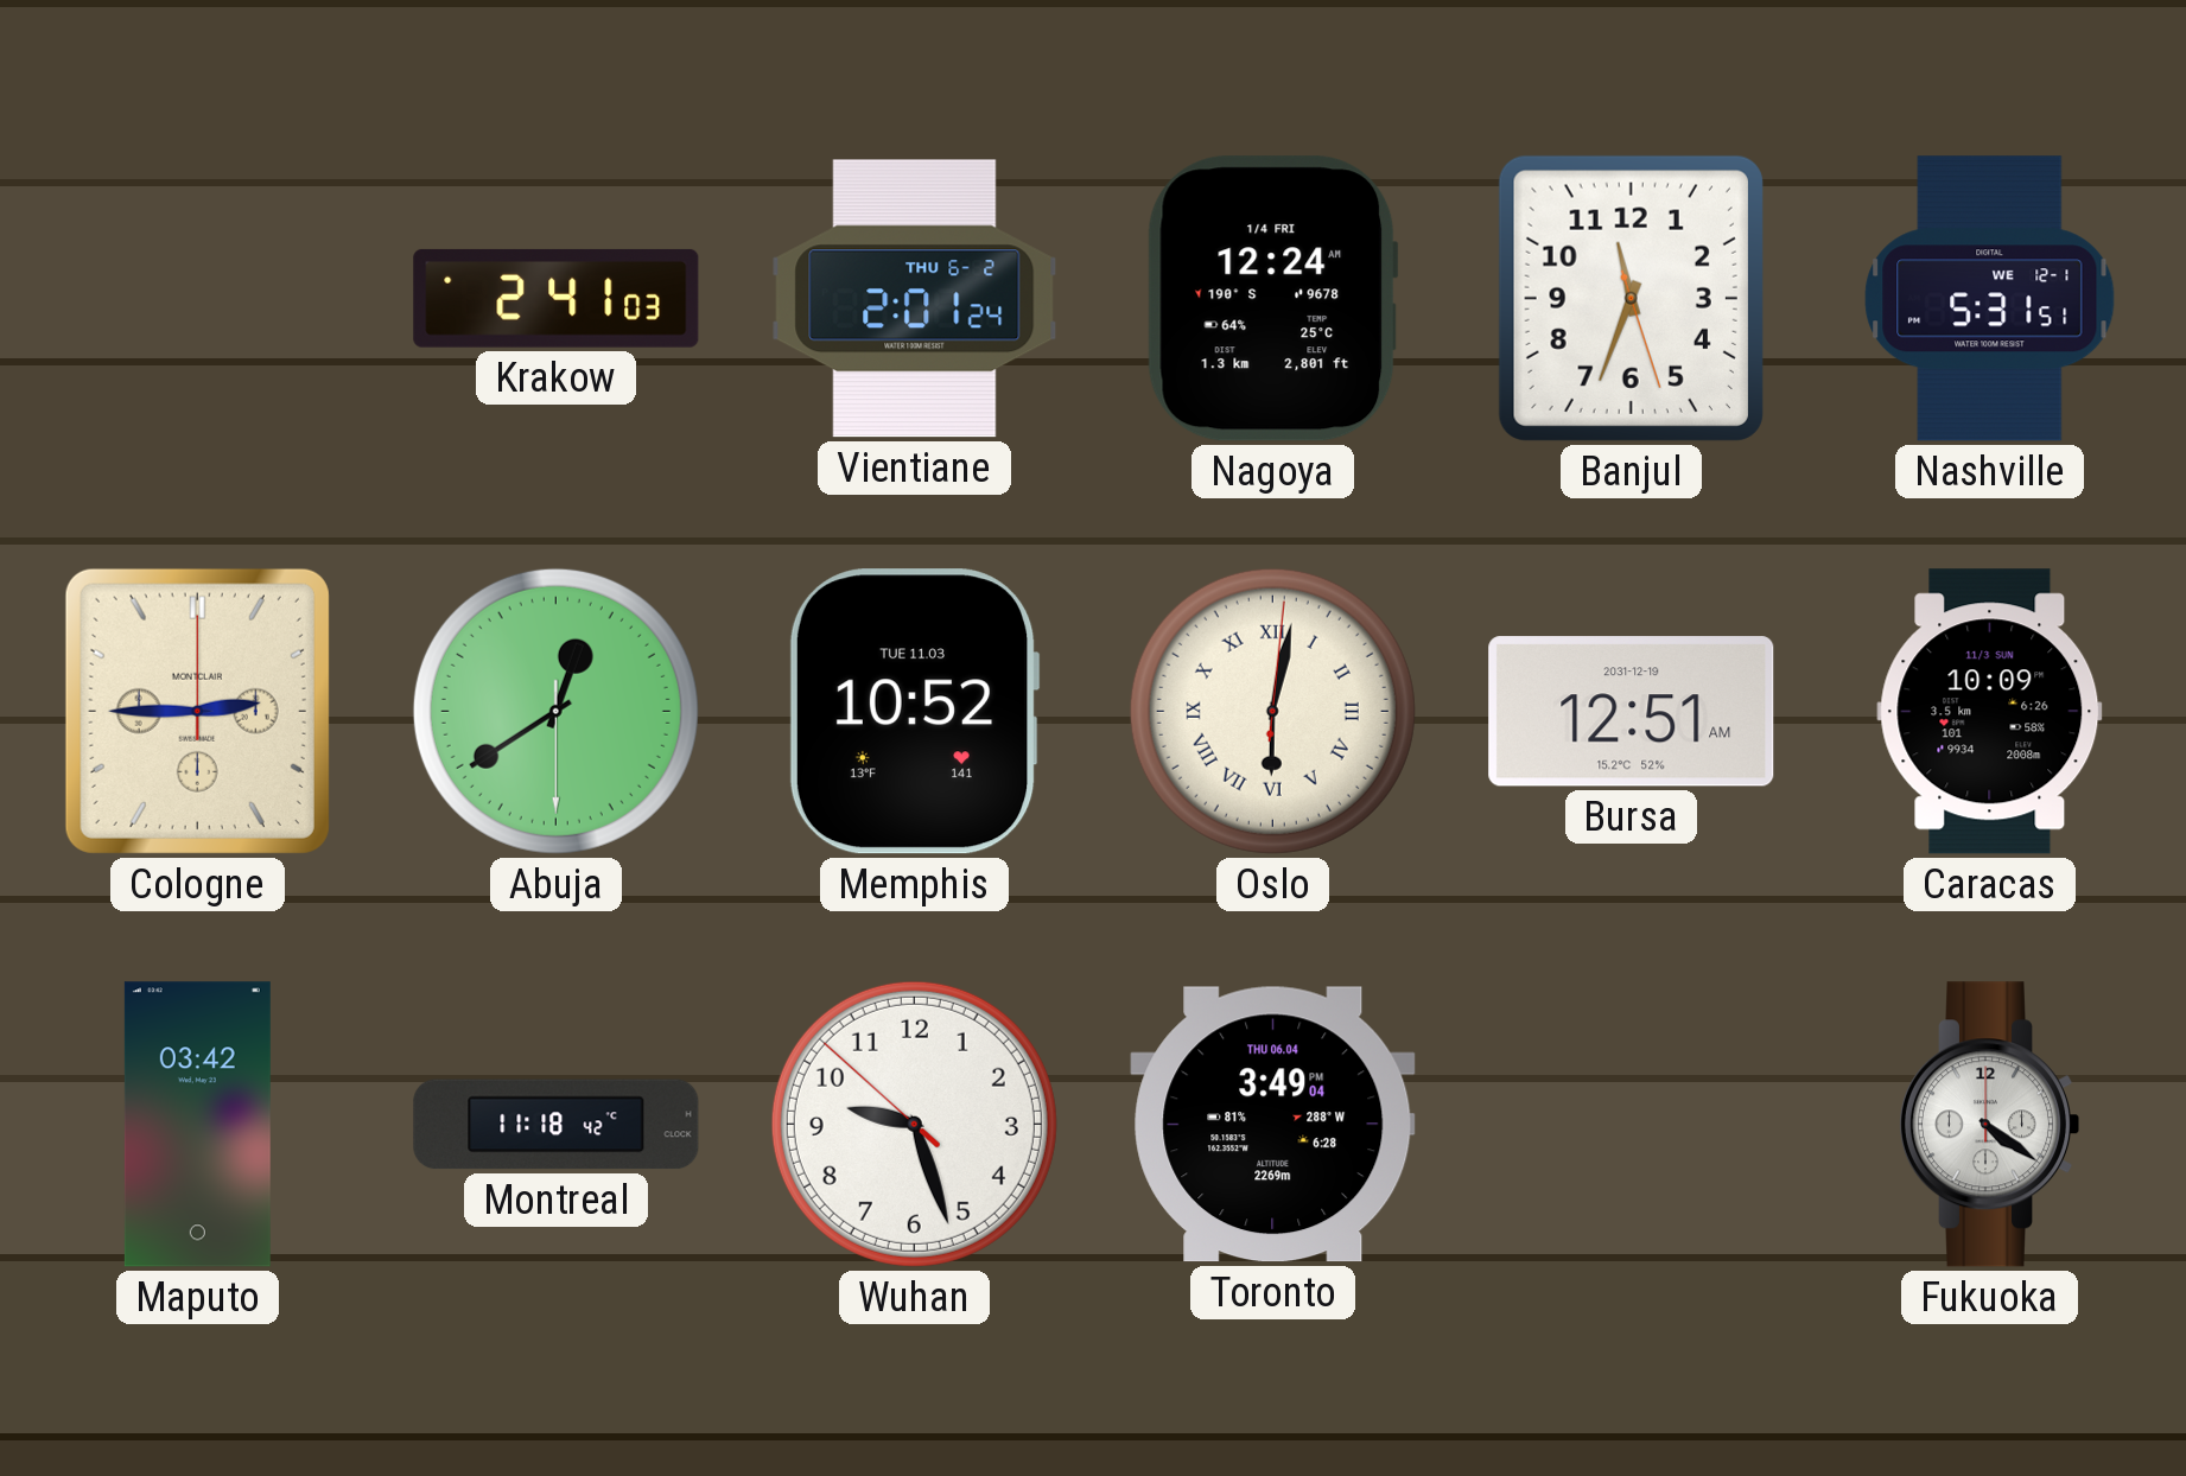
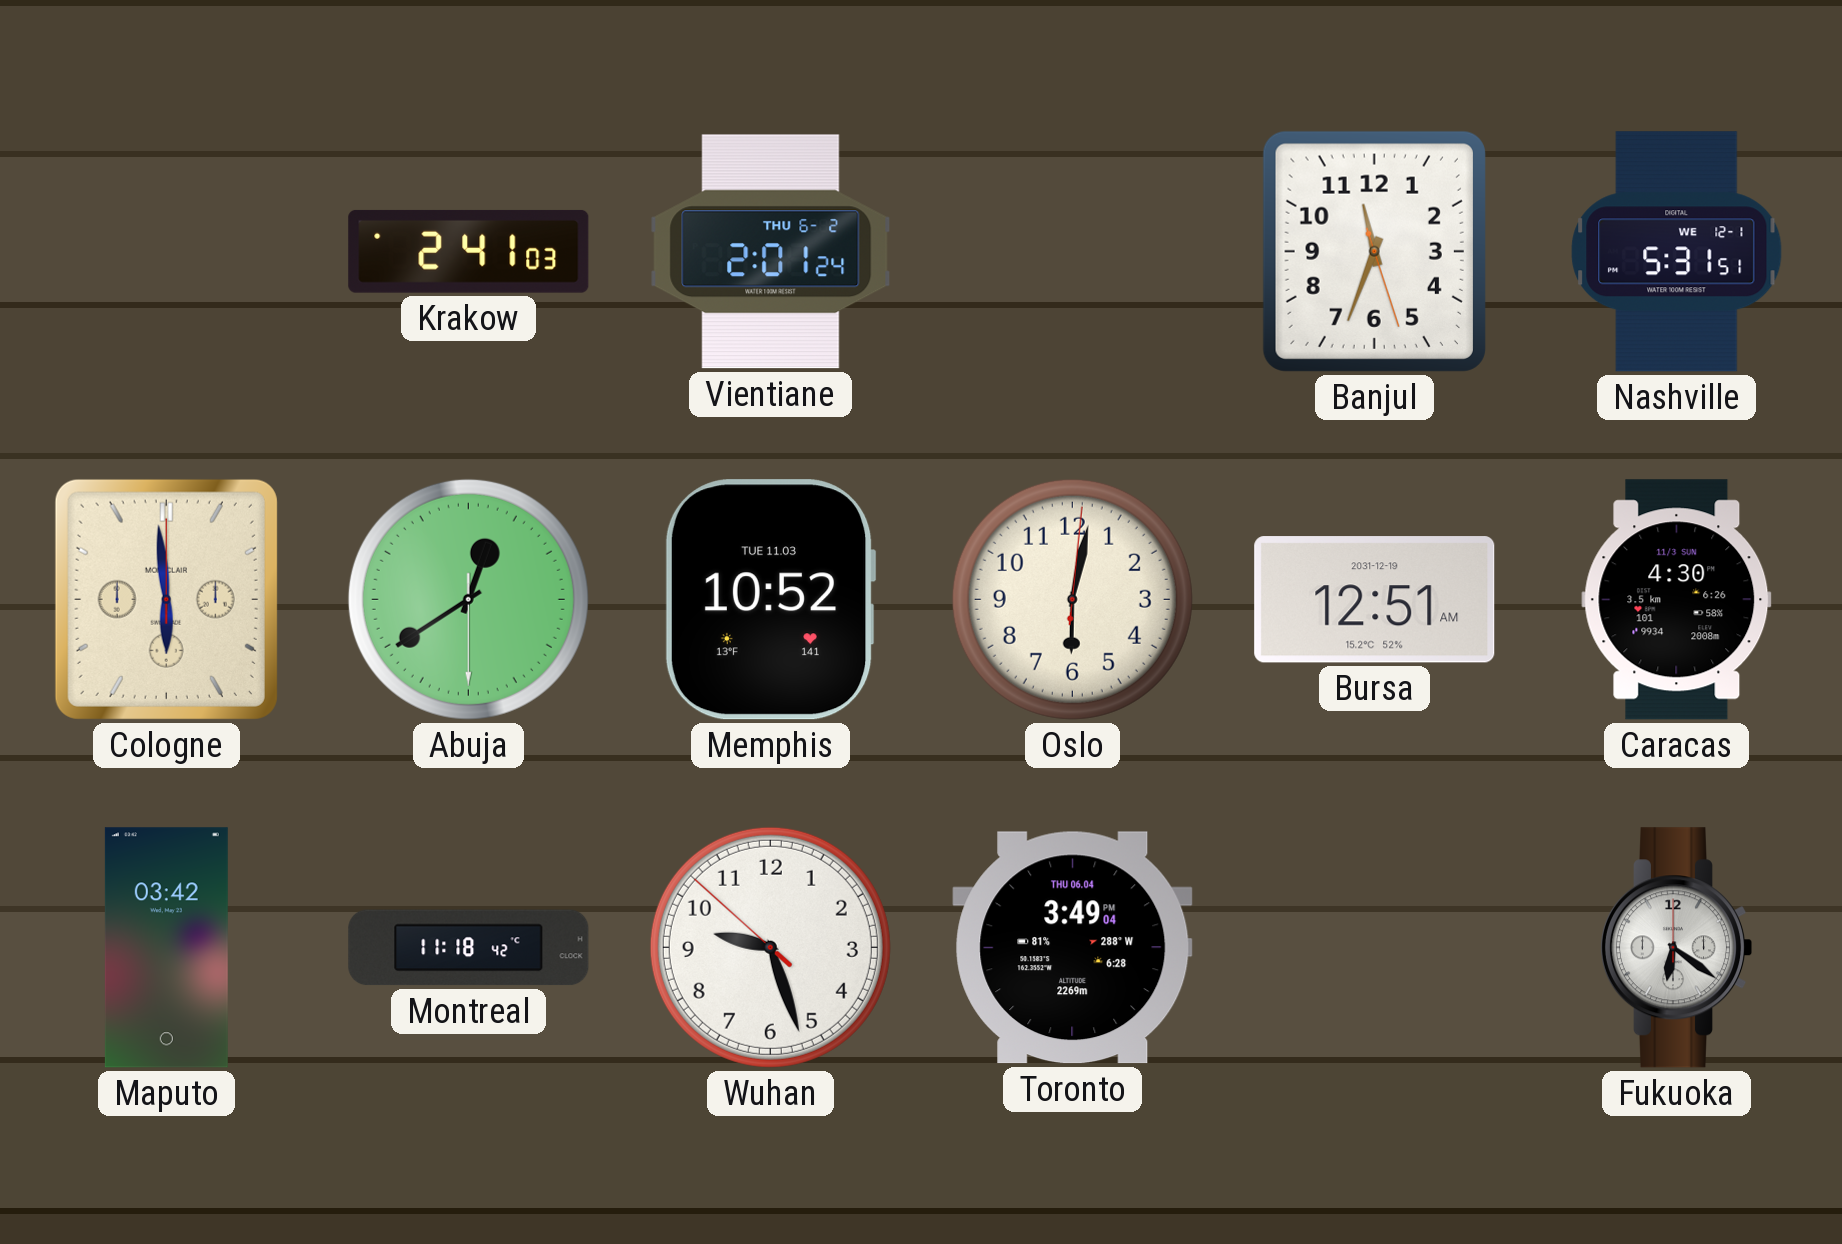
Nagoya: 12:24 -> none
Cologne: 2:45 -> 5:59
Oslo numerals: Roman -> Arabic
Caracas: 10:09 -> 4:30
Fukuoka: 4:21 -> 6:21
